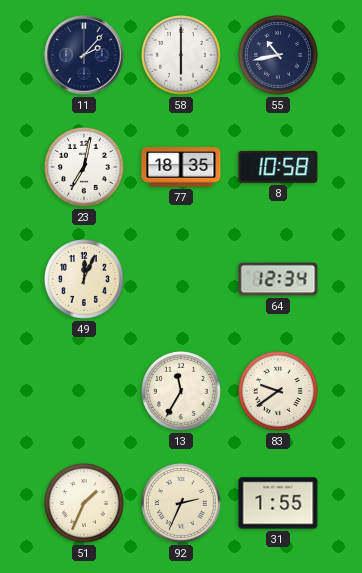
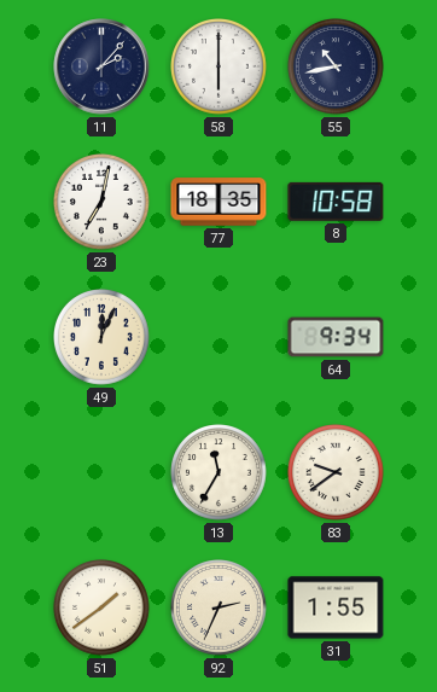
64: 12:34 -> 9:34
51: 1:34 -> 1:39
